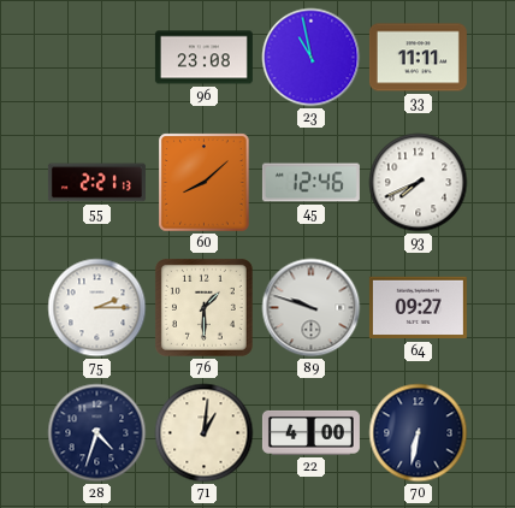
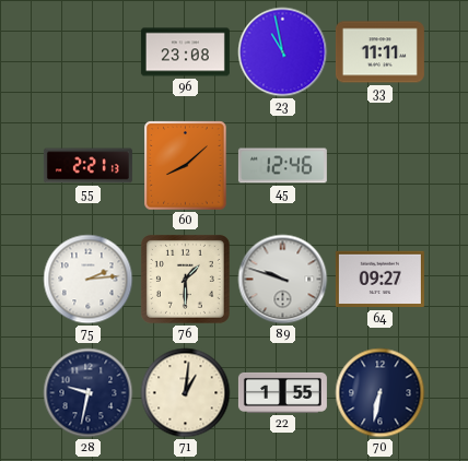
93: 7:41 -> none
75: 2:15 -> 2:14
28: 4:33 -> 9:32
22: 4:00 -> 1:55
